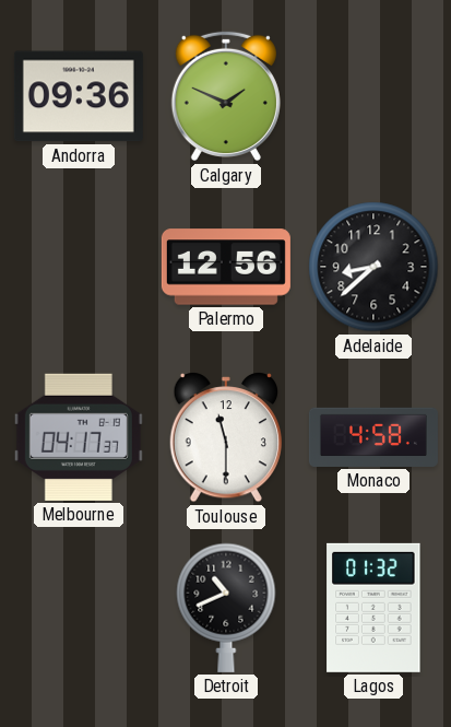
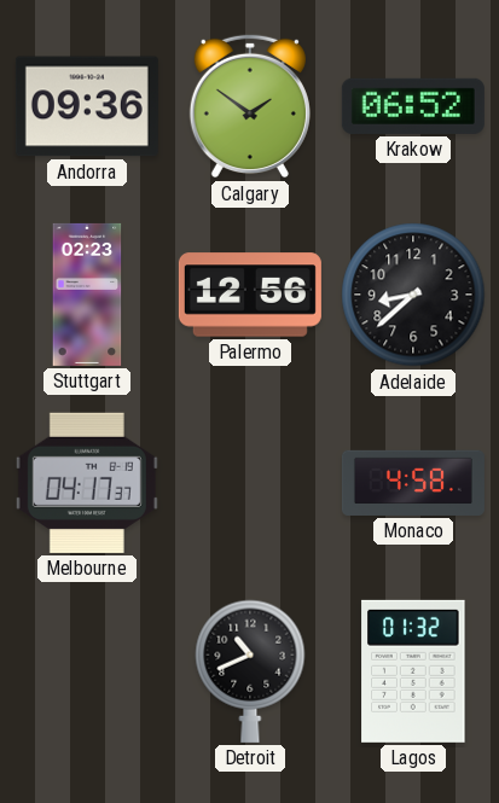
Calgary: 1:49 -> 1:51
Krakow: none -> 06:52
Stuttgart: none -> 02:23
Toulouse: 11:30 -> none
